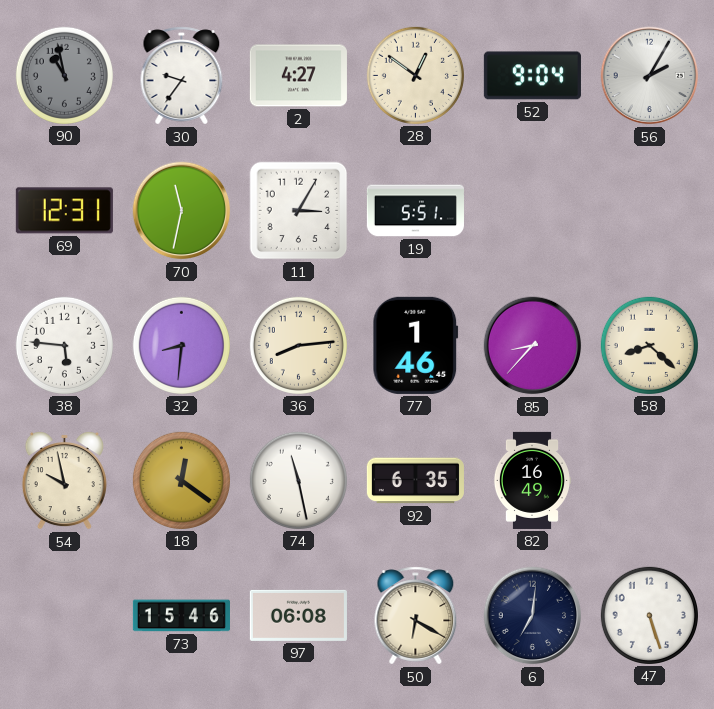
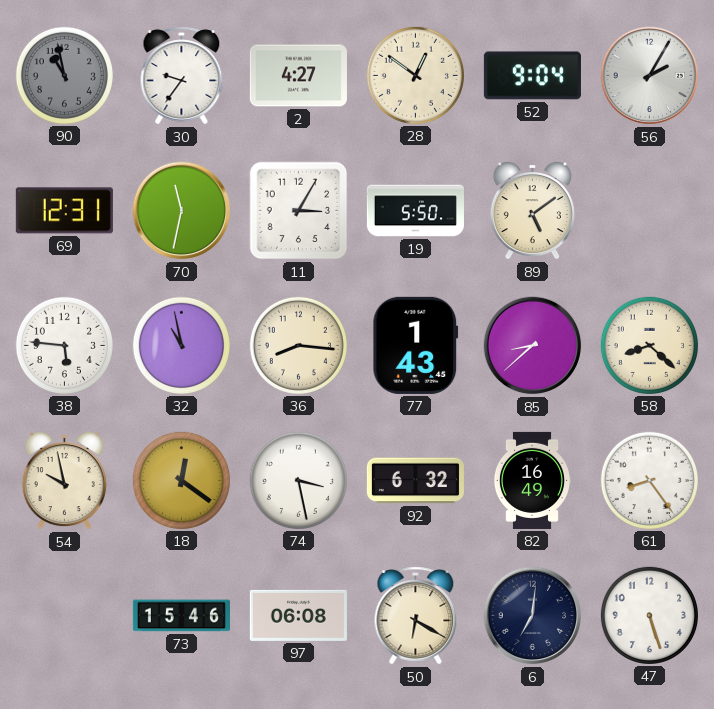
19: 5:51 -> 5:50
89: none -> 5:09
32: 8:31 -> 10:58
36: 8:14 -> 8:16
77: 1:46 -> 1:43
85: 8:37 -> 8:38
74: 11:28 -> 3:28
92: 6:35 -> 6:32
61: none -> 8:24
